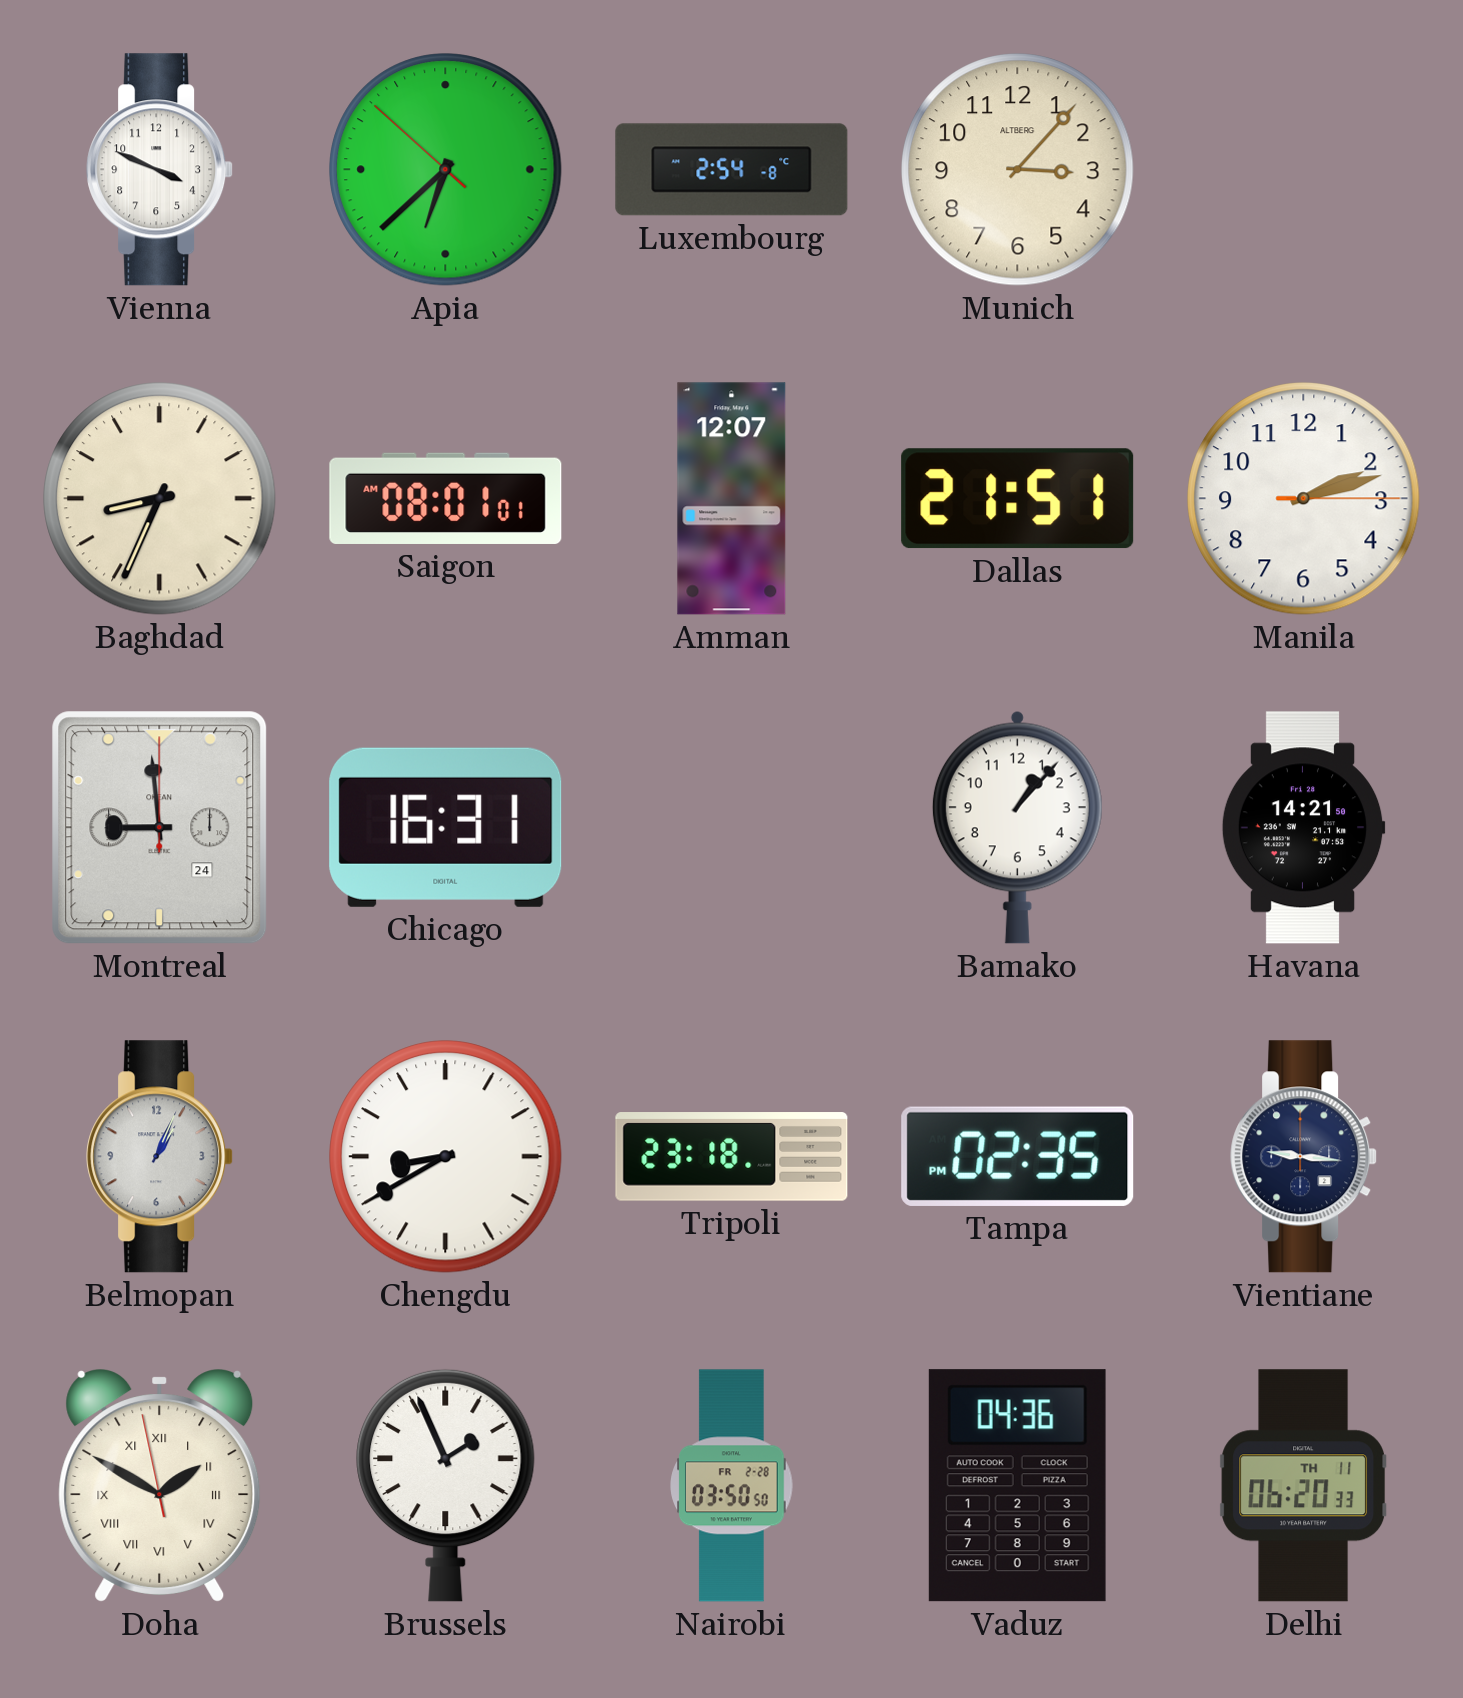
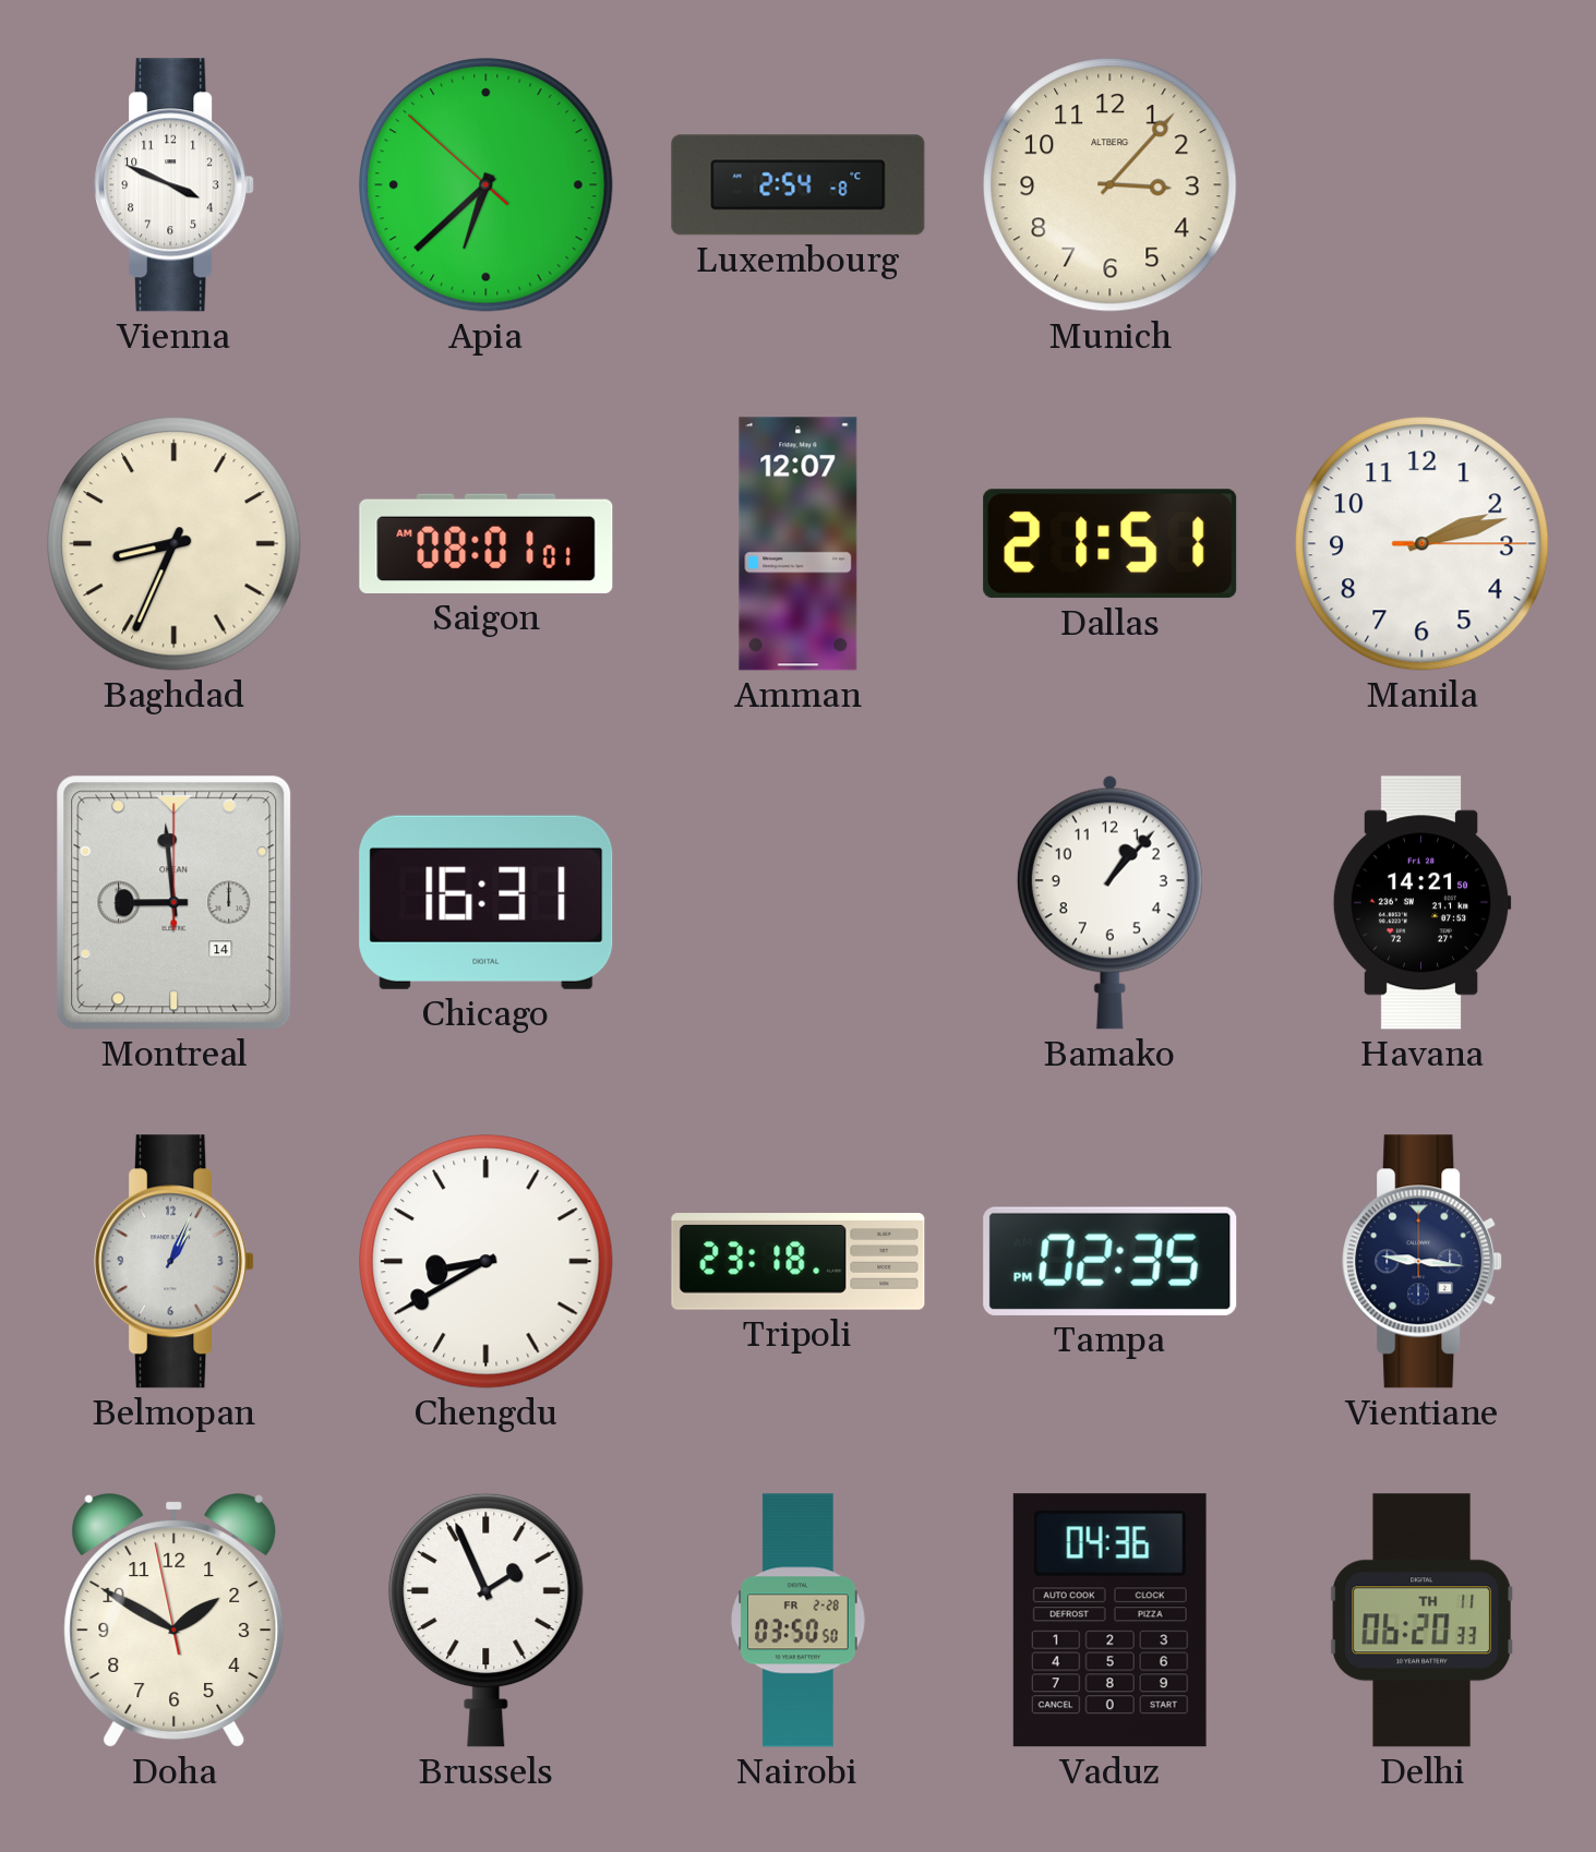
Montreal date: 24 -> 14
Doha numerals: Roman -> Arabic
